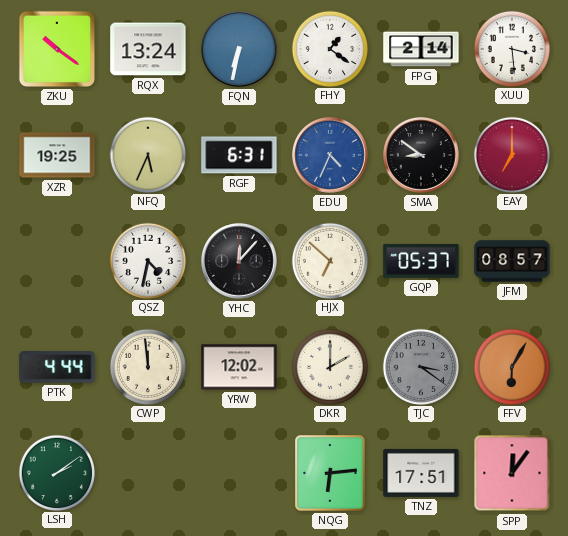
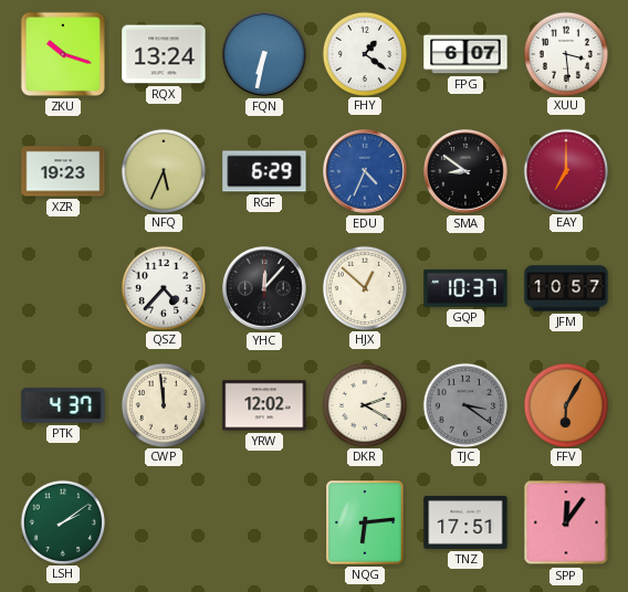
ZKU: 10:21 -> 10:18
FPG: 2:14 -> 6:07
XZR: 19:25 -> 19:23
RGF: 6:31 -> 6:29
QSZ: 4:32 -> 4:37
HJX: 6:52 -> 12:52
GQP: 05:37 -> 10:37
JFM: 08:57 -> 10:57
PTK: 4:44 -> 4:37
DKR: 2:00 -> 2:20
